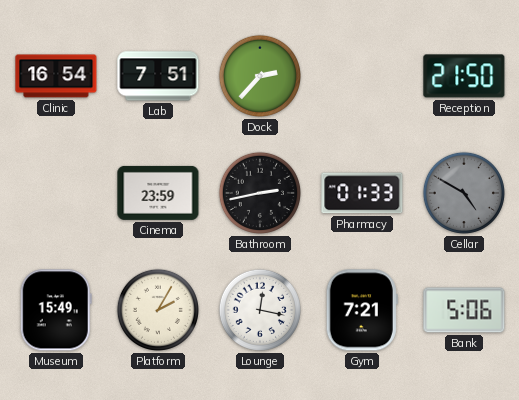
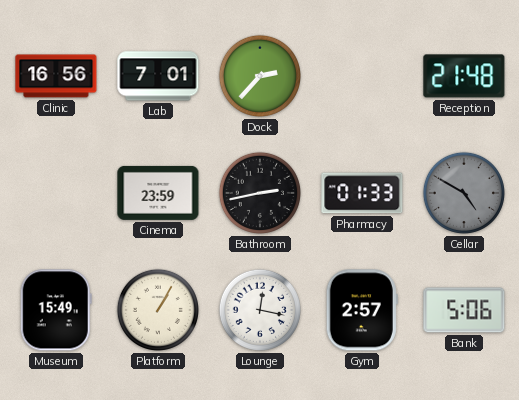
Clinic: 16:54 -> 16:56
Lab: 7:51 -> 7:01
Reception: 21:50 -> 21:48
Platform: 2:05 -> 1:05
Gym: 7:21 -> 2:57
